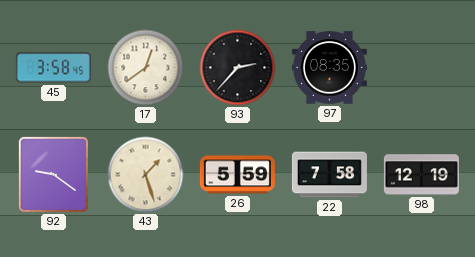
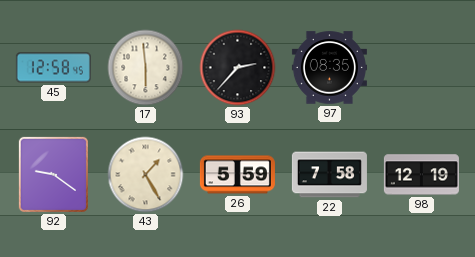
45: 3:58 -> 12:58
17: 12:39 -> 5:59
43: 1:27 -> 1:25
